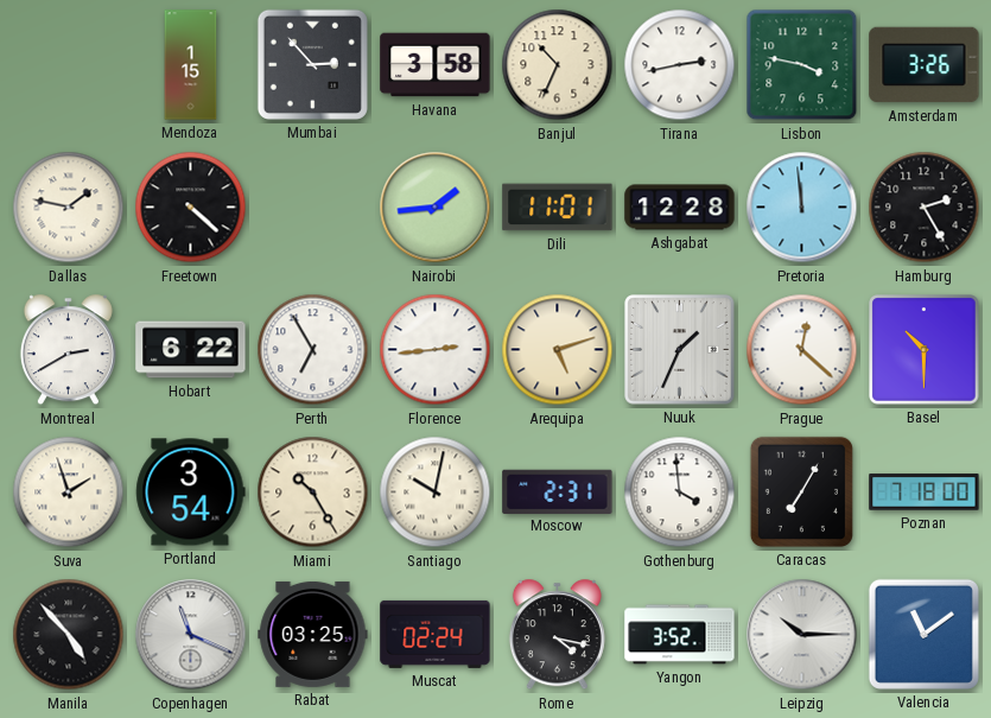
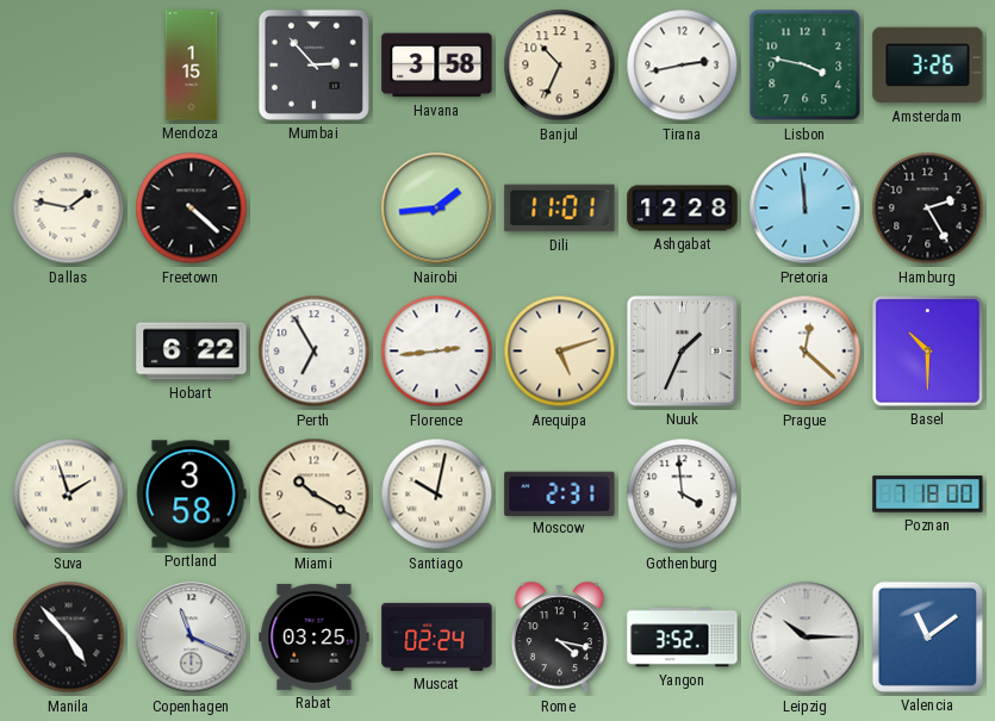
Montreal: 2:40 -> none
Portland: 3:54 -> 3:58
Miami: 10:25 -> 10:20
Caracas: 7:05 -> none
